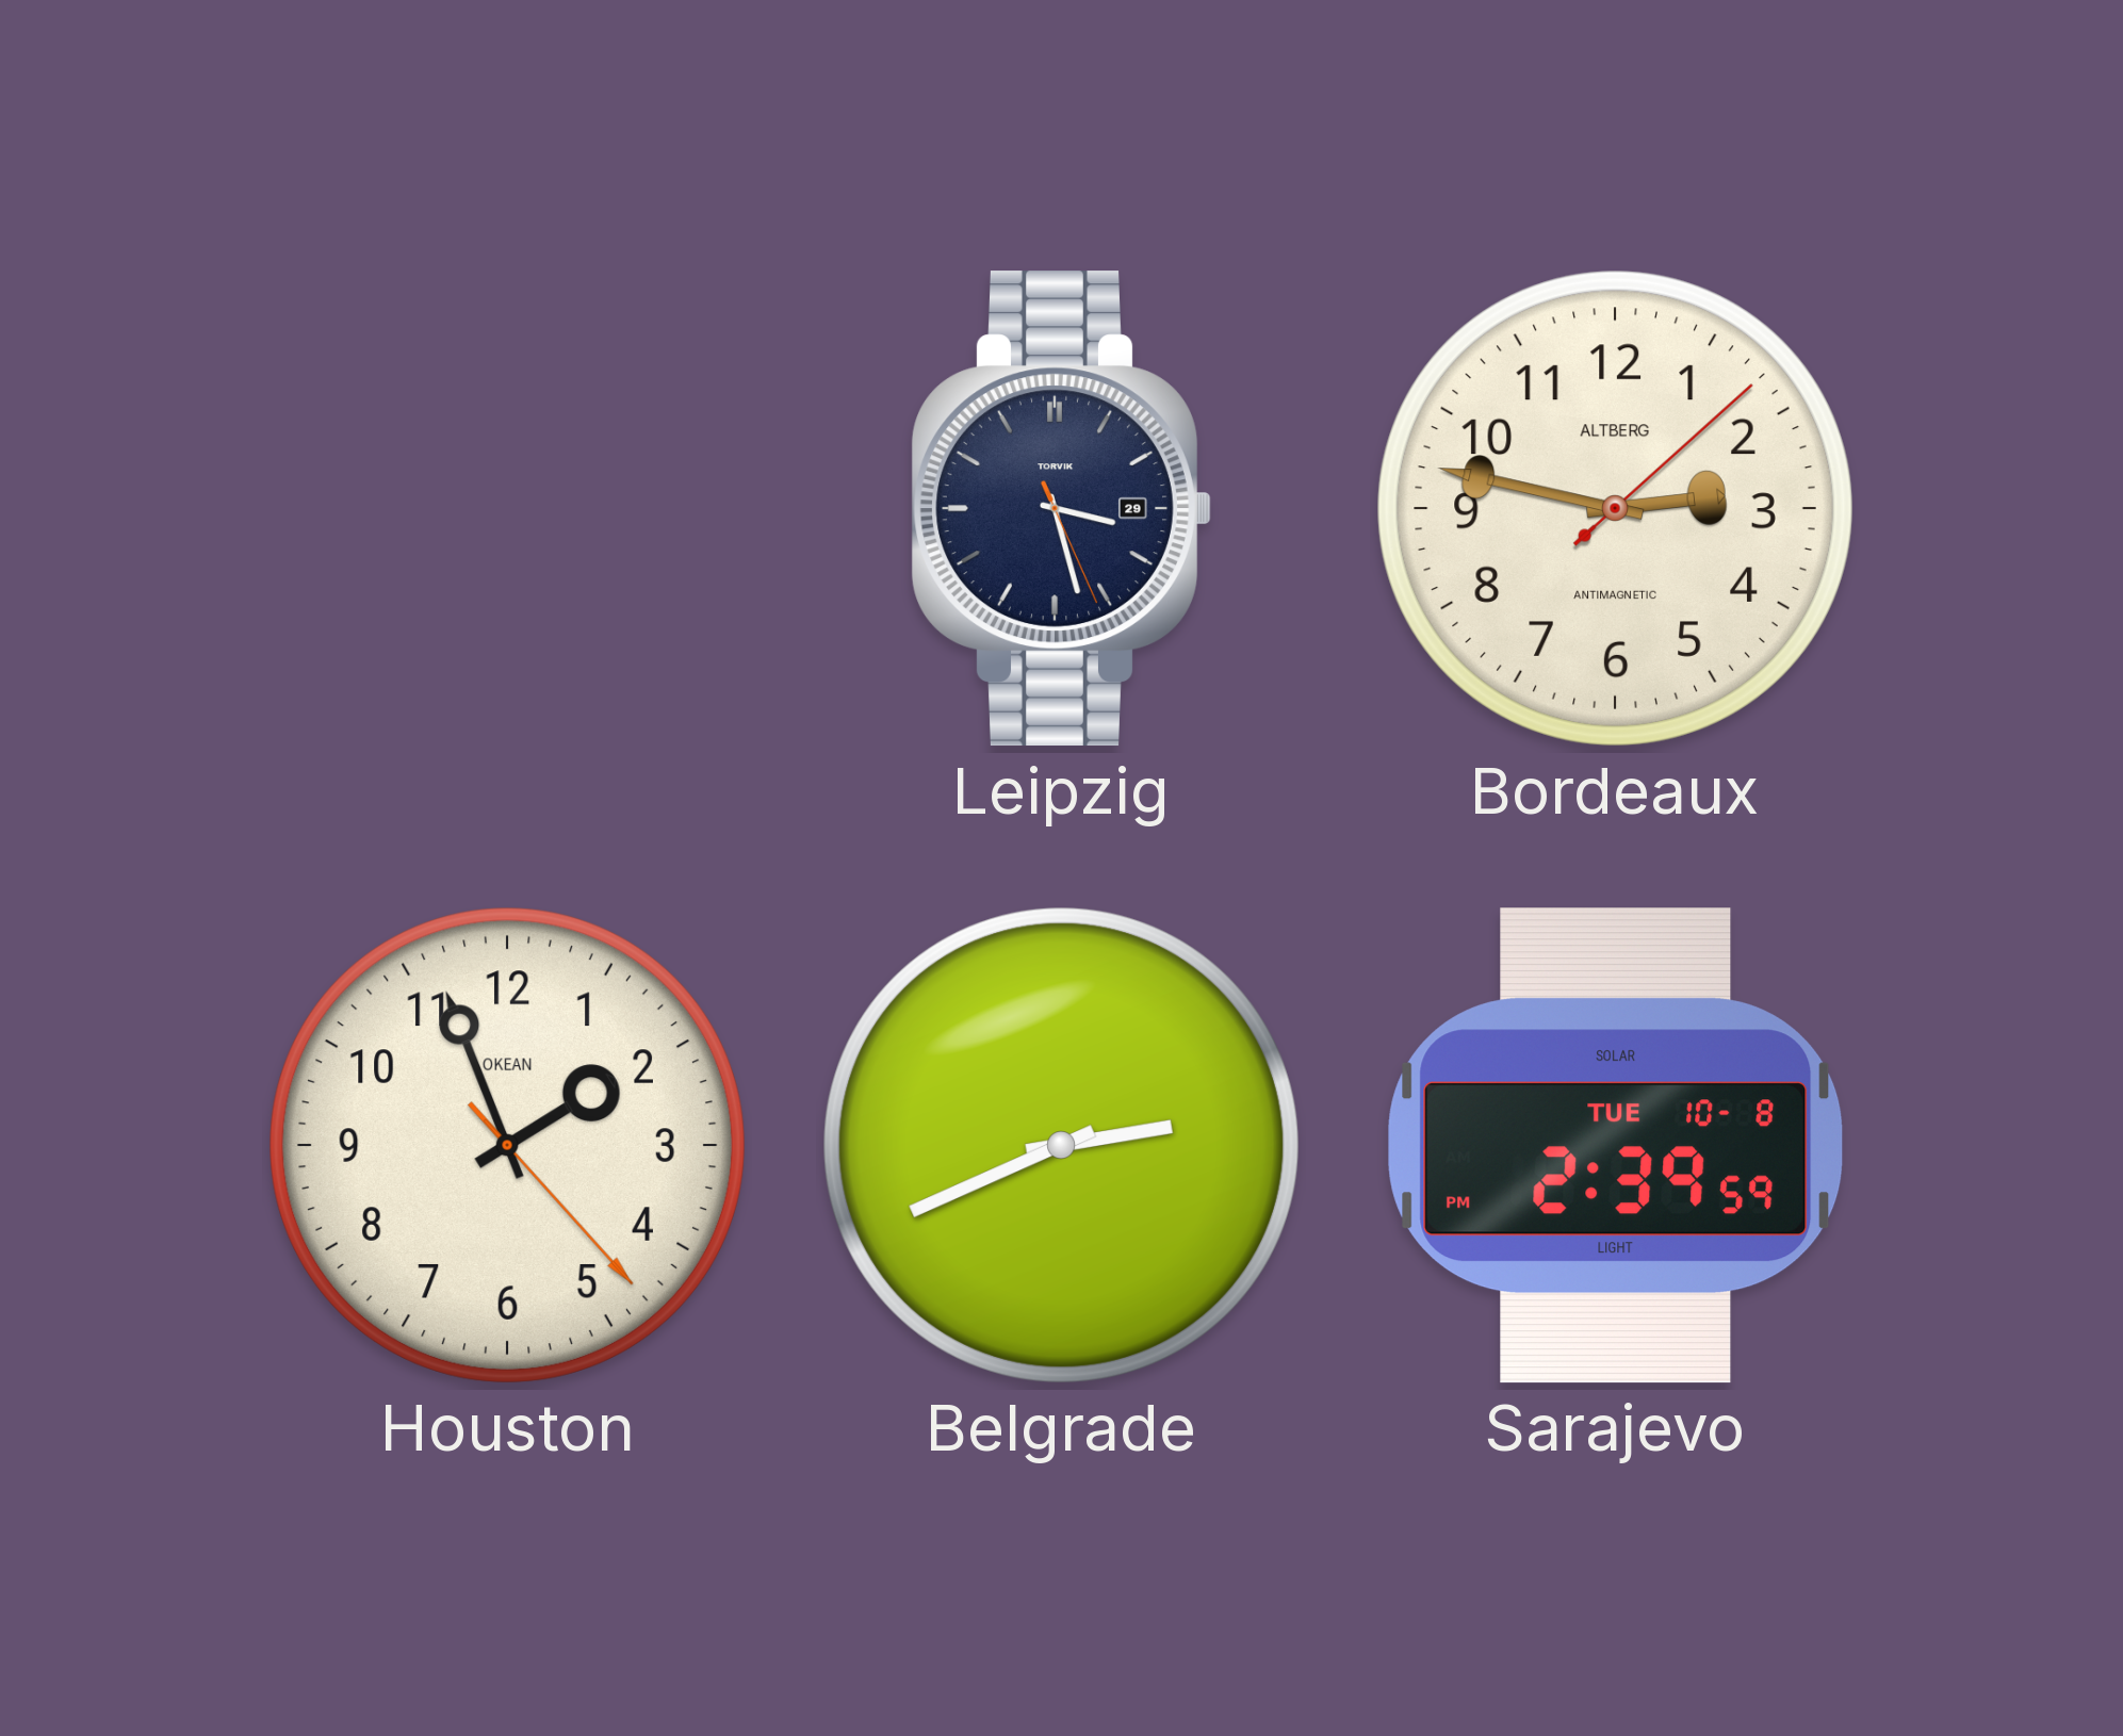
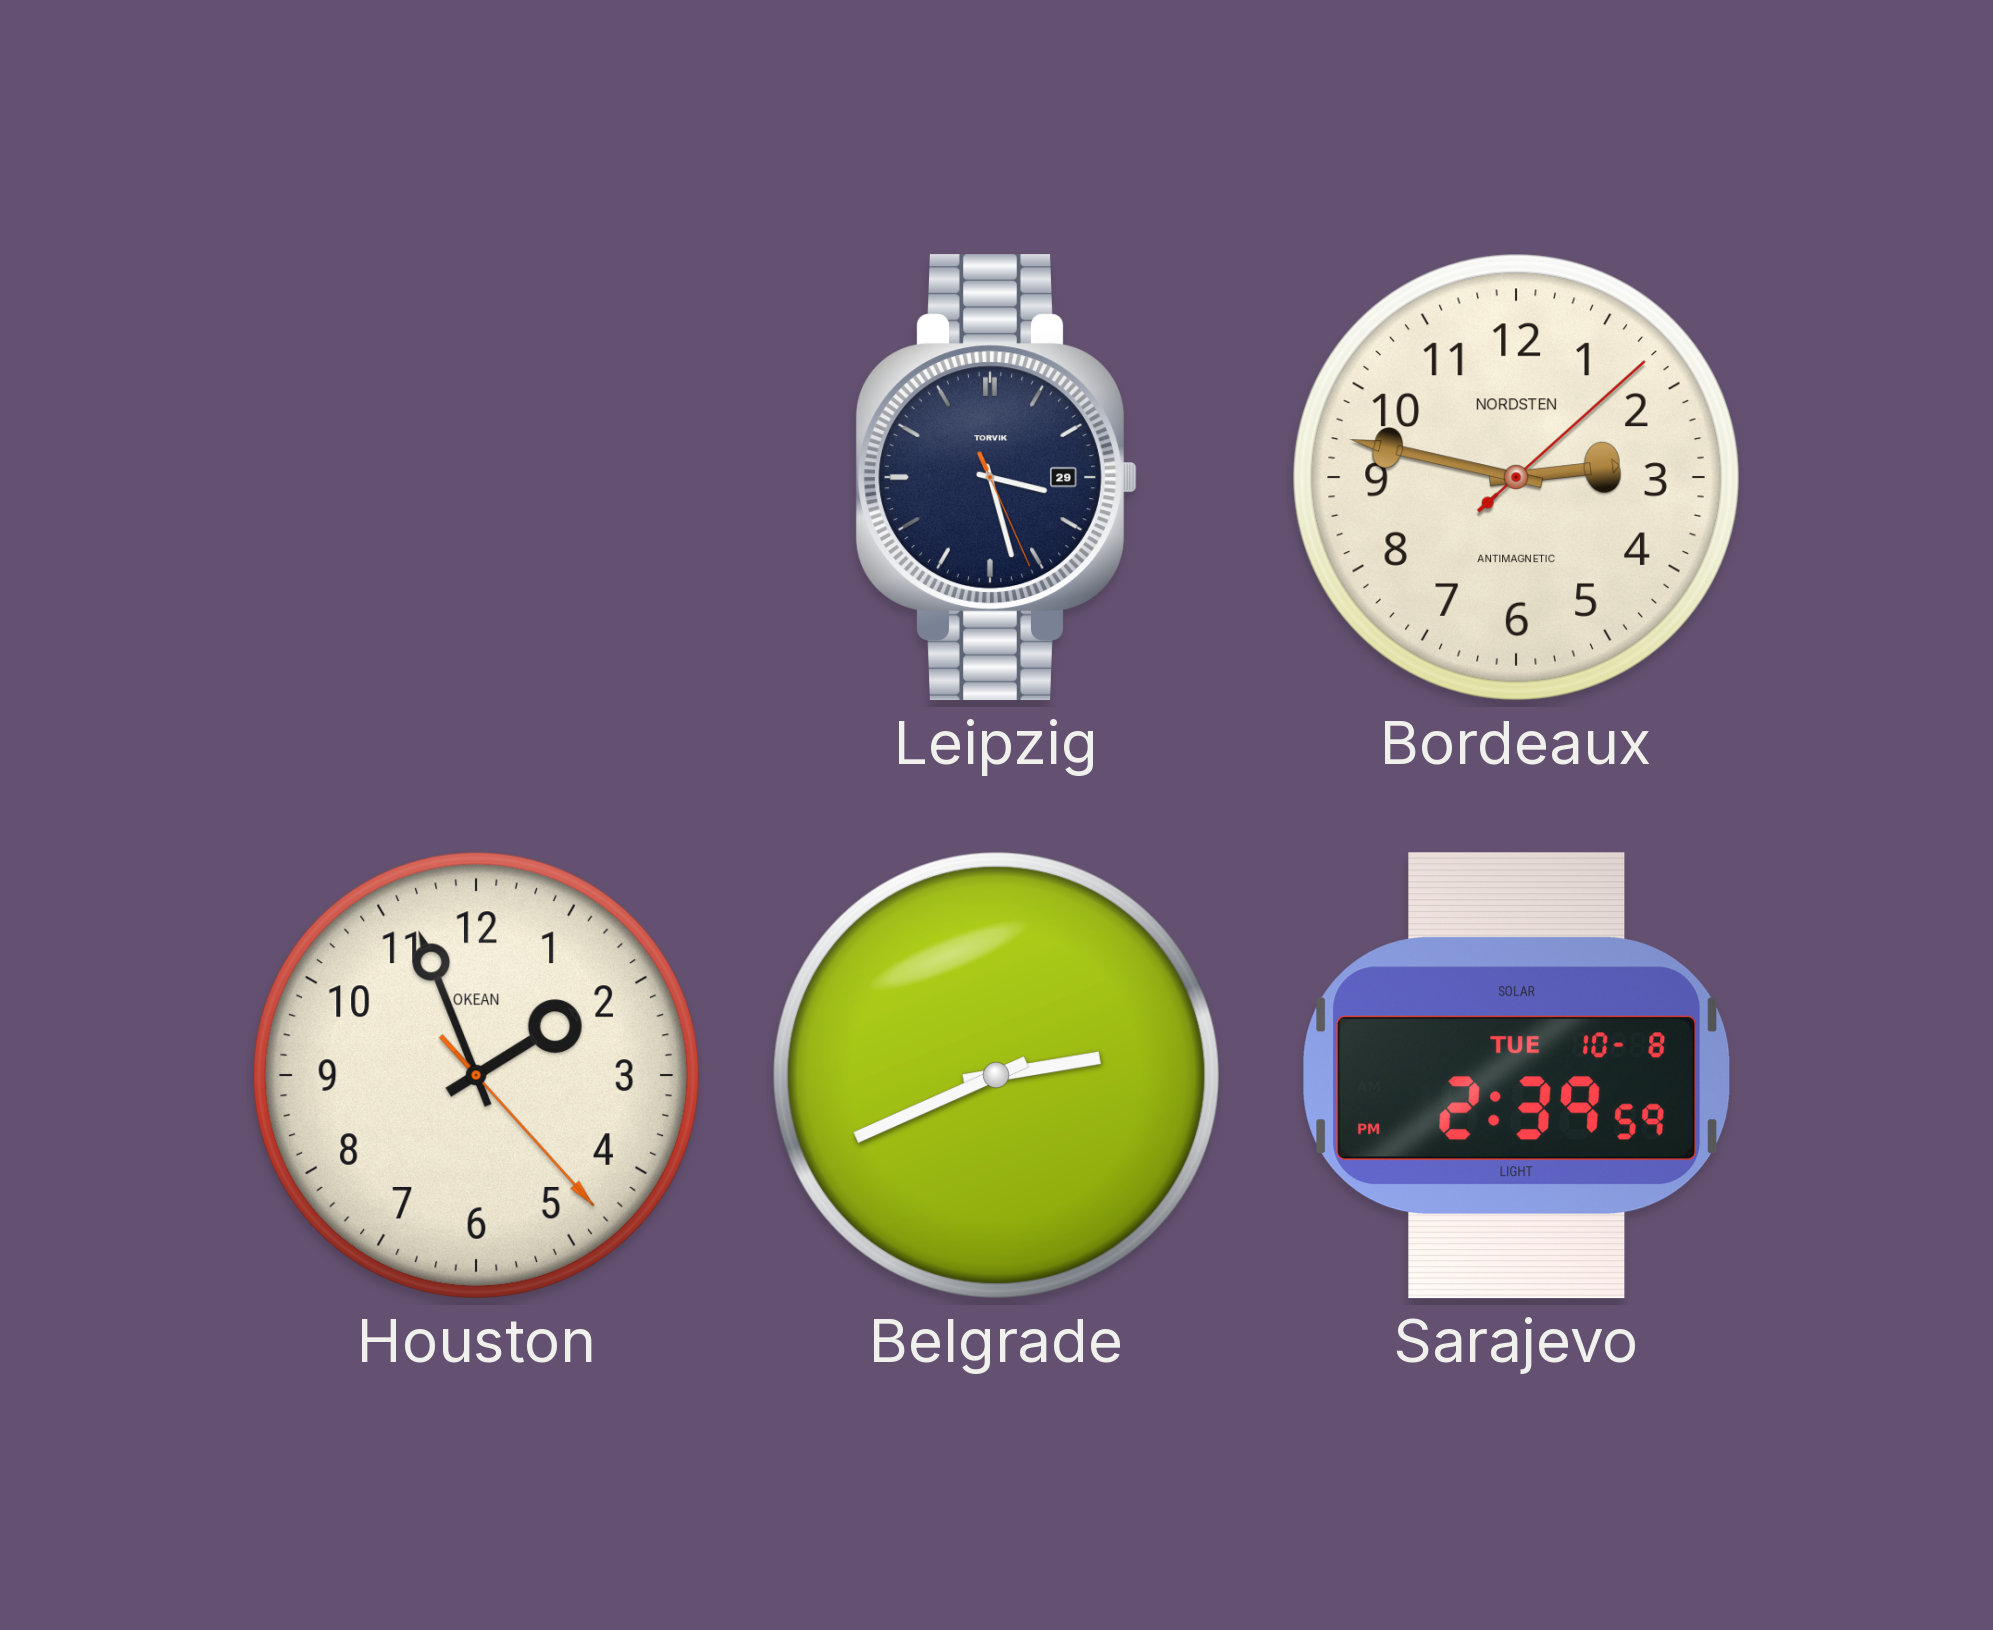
Bordeaux brand: ALTBERG -> NORDSTEN
